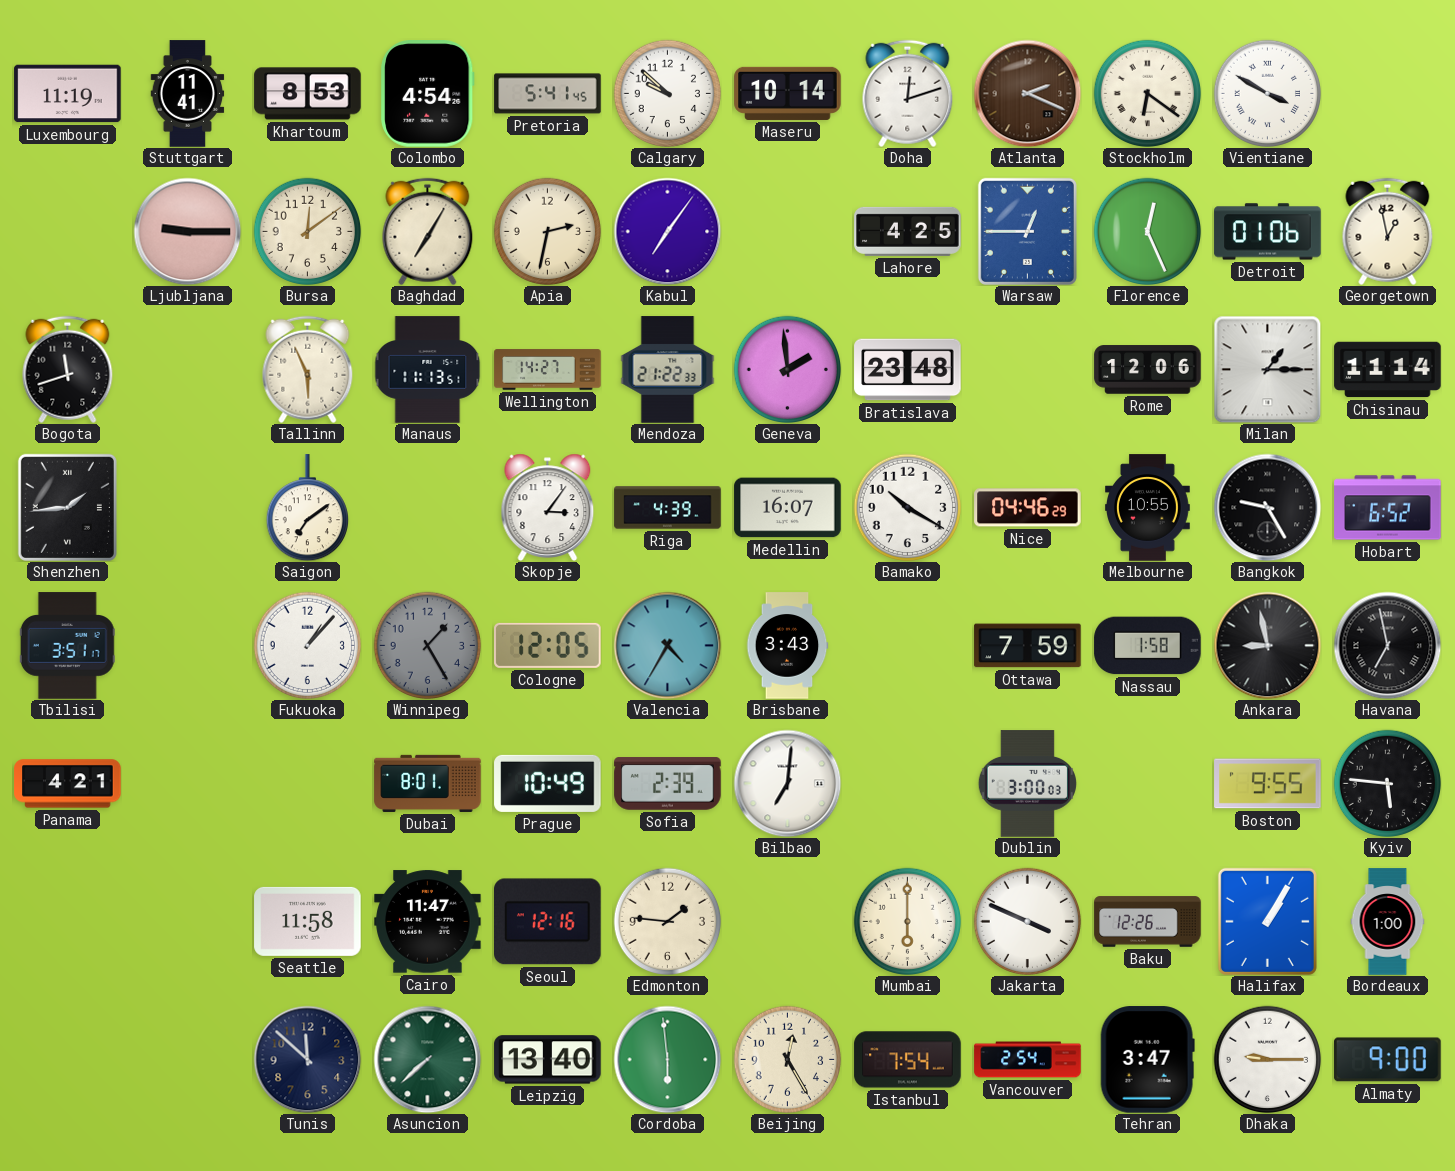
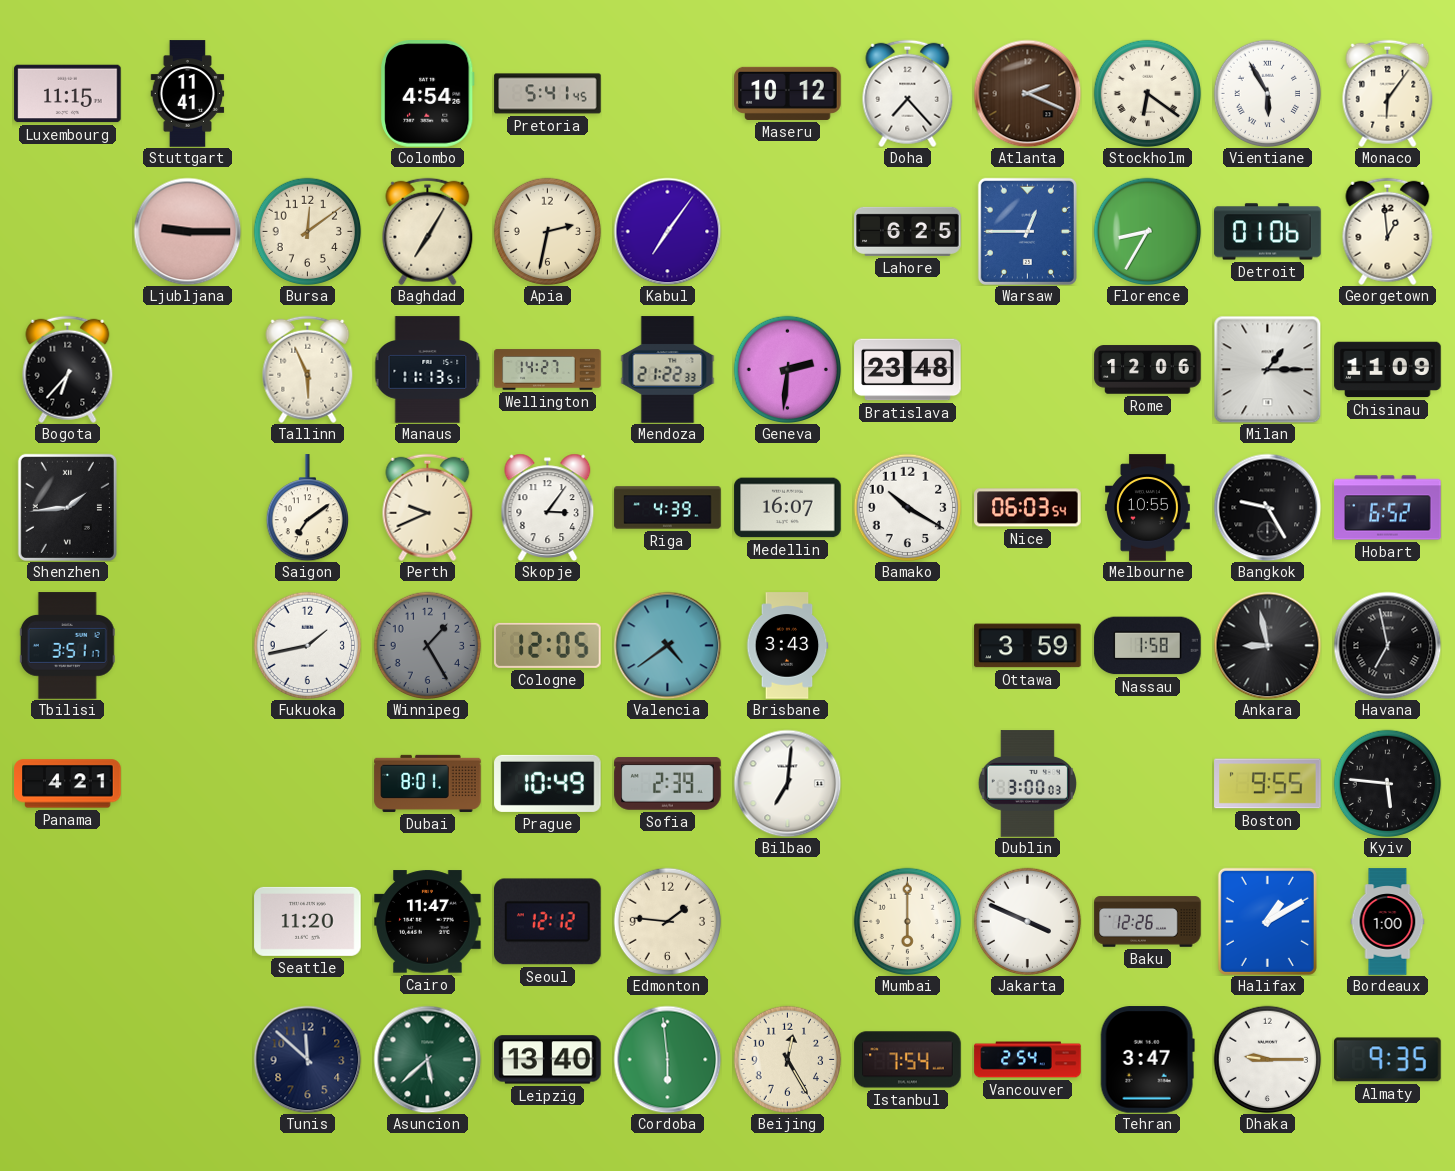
Luxembourg: 11:19 -> 11:15
Khartoum: 8:53 -> none
Calgary: 9:52 -> none
Maseru: 10:14 -> 10:12
Doha: 12:12 -> 7:23
Vientiane: 3:50 -> 5:55
Monaco: none -> 6:06
Lahore: 4:25 -> 6:25
Florence: 12:26 -> 8:35
Georgetown: 12:58 -> 12:59
Bogota: 11:42 -> 6:37
Geneva: 1:59 -> 2:31
Chisinau: 11:14 -> 11:09
Perth: none -> 9:41
Nice: 04:46 -> 06:03
Fukuoka: 1:07 -> 1:43
Valencia: 4:35 -> 4:39
Ottawa: 7:59 -> 3:59
Seattle: 11:58 -> 11:20
Seoul: 12:16 -> 12:12
Halifax: 1:05 -> 1:10
Asuncion: 7:38 -> 5:38
Almaty: 9:00 -> 9:35
